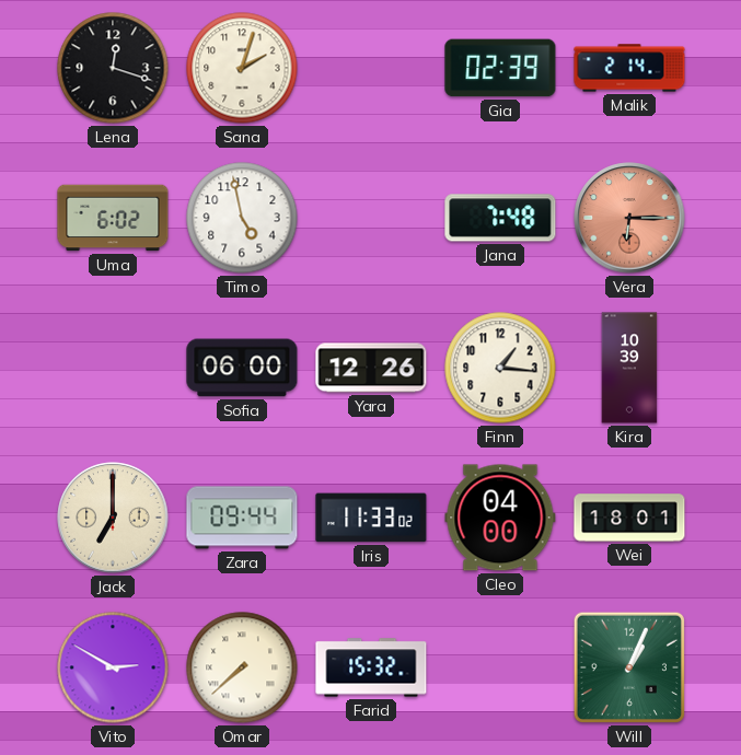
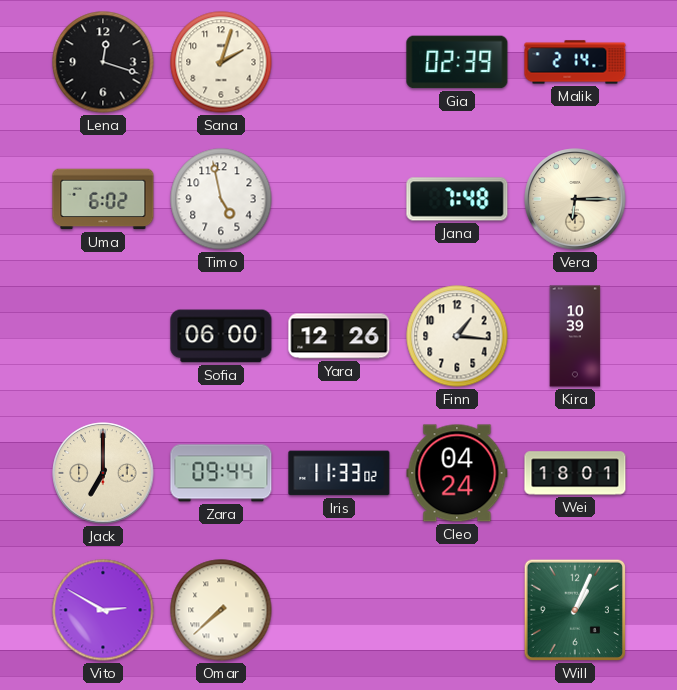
Vera dial: salmon -> cream
Cleo: 04:00 -> 04:24
Farid: 15:32 -> none
